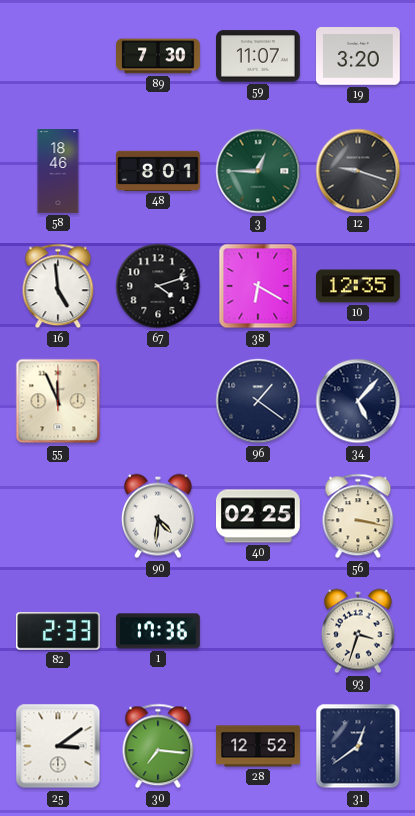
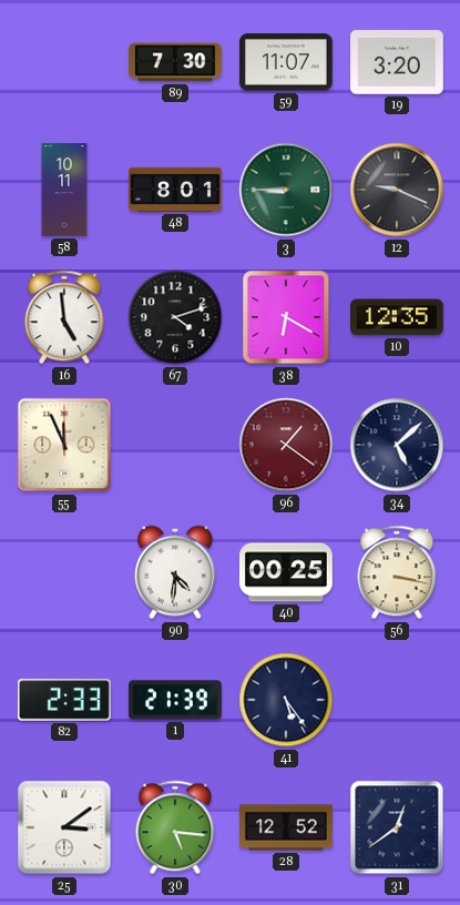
58: 18:46 -> 10:11
3: 12:45 -> 8:45
12: 9:18 -> 9:19
96 dial: navy -> burgundy
34: 5:07 -> 5:08
40: 02:25 -> 00:25
1: 17:36 -> 21:39
41: none -> 5:24
93: 3:33 -> none
30: 7:16 -> 5:16
